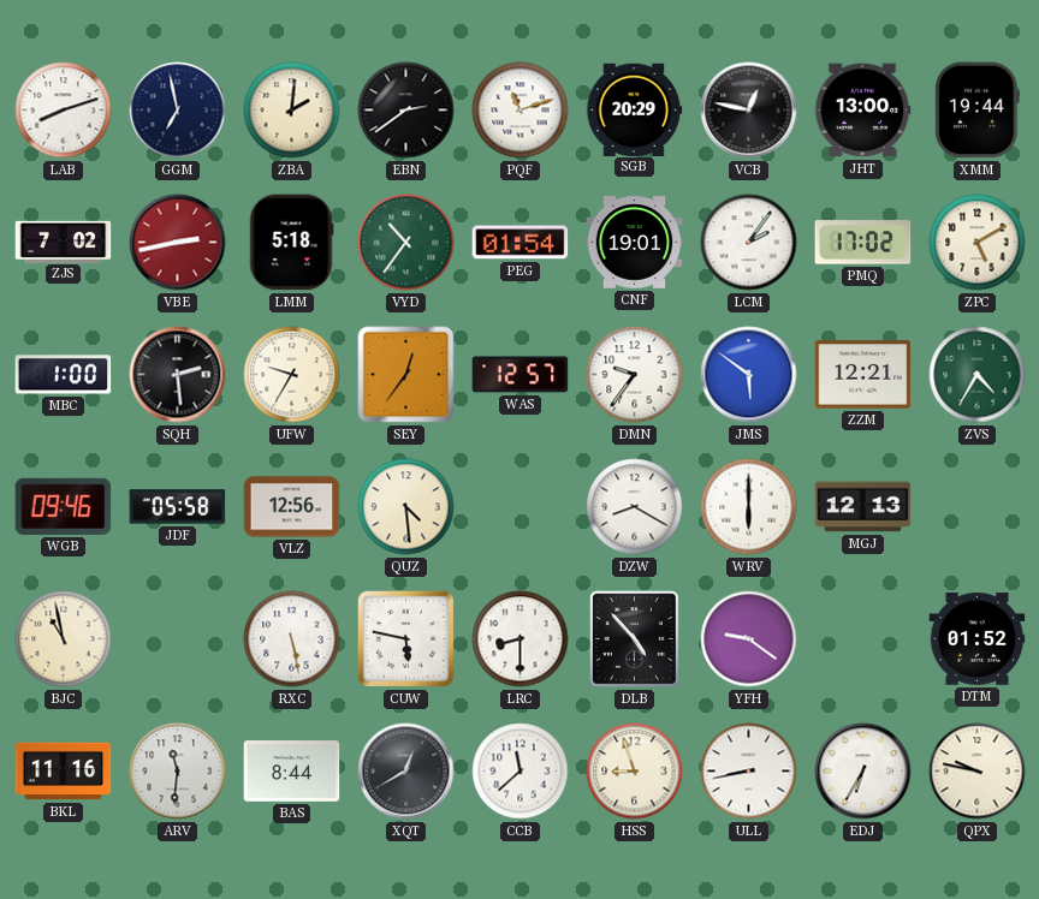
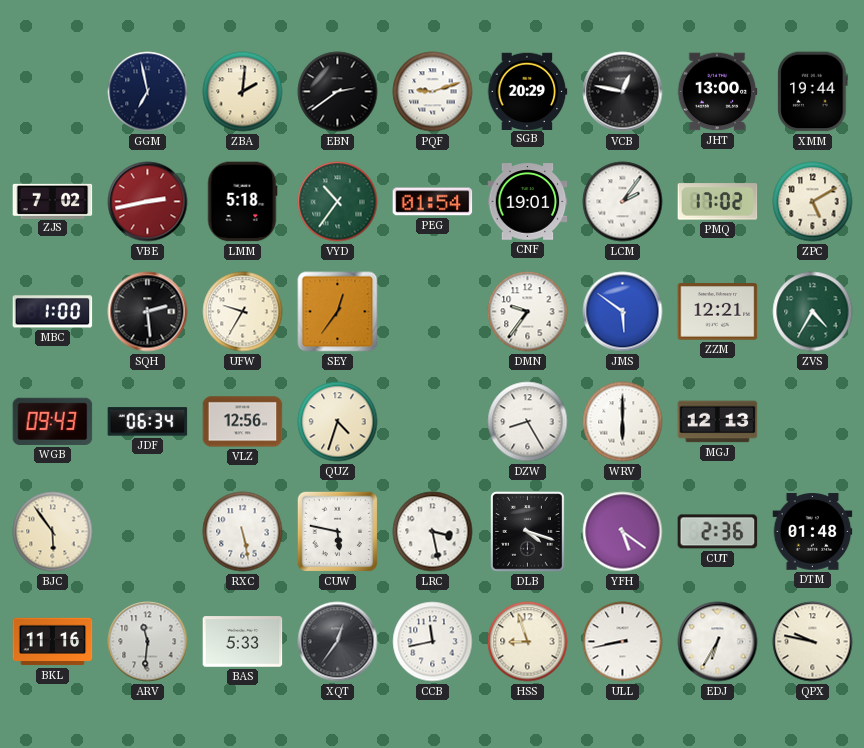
LAB: 8:12 -> none
PQF: 11:12 -> 9:12
WAS: 12:57 -> none
WGB: 09:46 -> 09:43
JDF: 05:58 -> 06:34
QUZ: 4:29 -> 4:33
DZW: 8:20 -> 8:25
BJC: 10:58 -> 5:54
LRC: 8:30 -> 3:28
DLB: 4:53 -> 4:18
YFH: 9:21 -> 5:21
CUT: none -> 2:36
DTM: 01:52 -> 01:48
BAS: 8:44 -> 5:33
XQT: 12:40 -> 12:36
CCB: 11:38 -> 11:43
